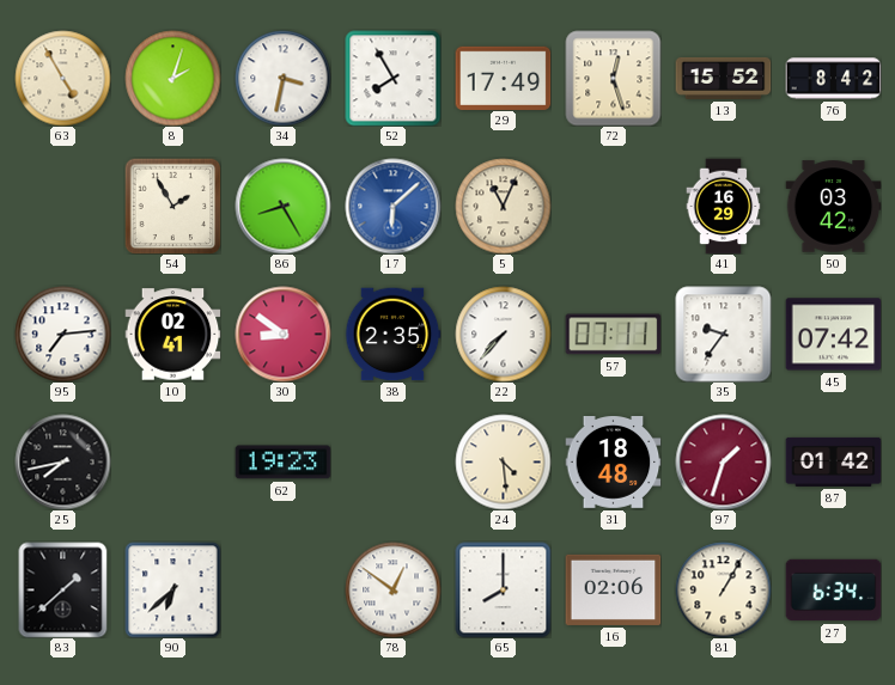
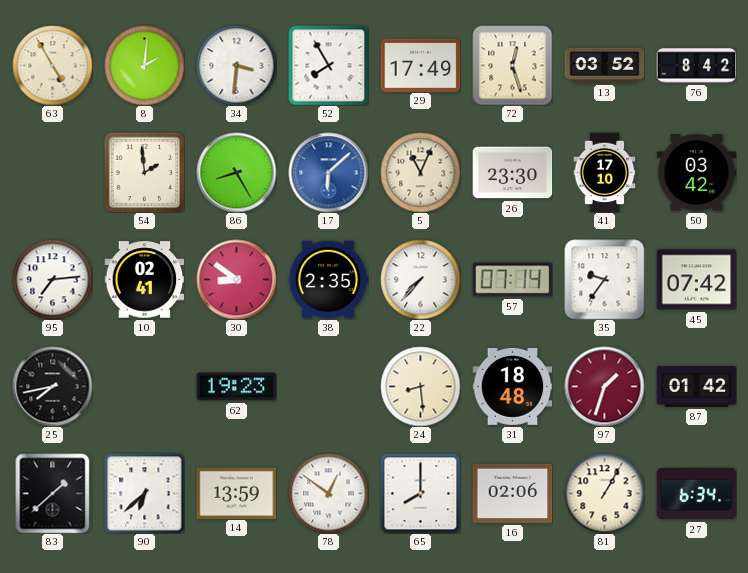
8: 2:03 -> 2:01
34: 3:32 -> 3:31
13: 15:52 -> 03:52
54: 1:55 -> 1:59
26: none -> 23:30
41: 16:29 -> 17:10
57: 07:11 -> 07:14
24: 4:29 -> 8:29
14: none -> 13:59
